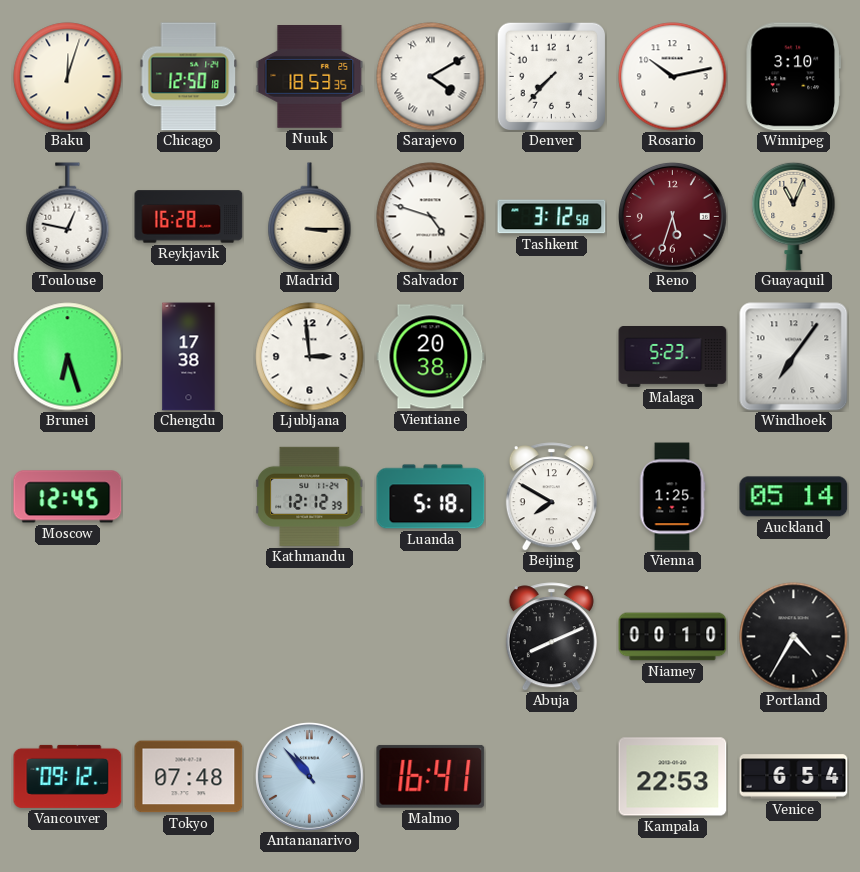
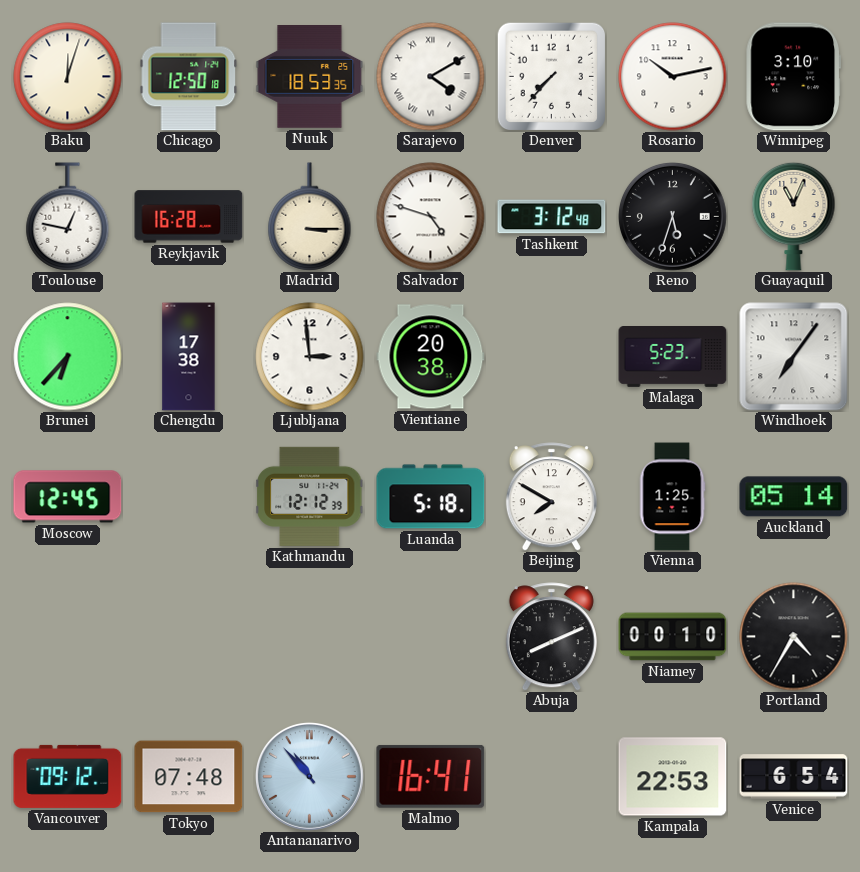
Tashkent: 3:12:58 -> 3:12:48
Reno dial: burgundy -> black
Brunei: 6:27 -> 6:37
